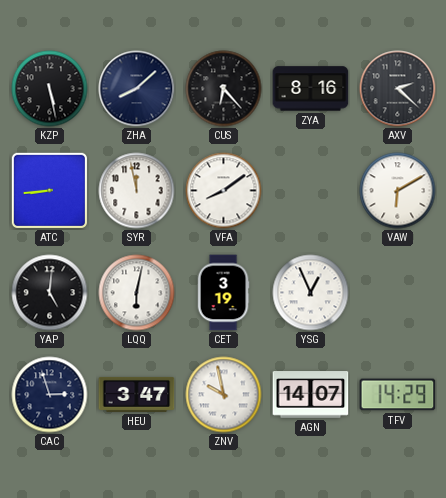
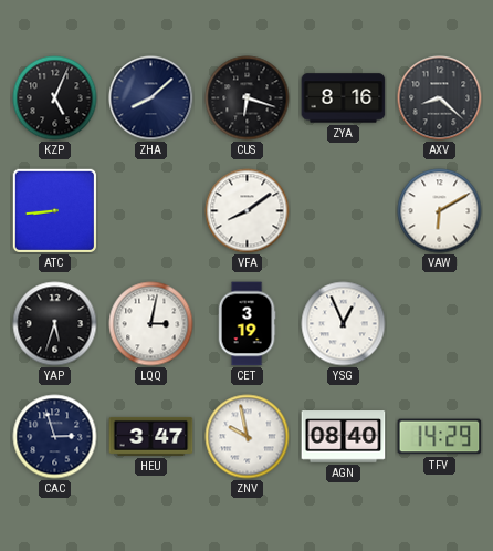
KZP: 5:28 -> 5:04
CUS: 6:23 -> 6:18
AXV: 2:22 -> 8:22
SYR: 11:58 -> none
YAP: 5:01 -> 5:33
LQQ: 6:02 -> 3:02
AGN: 14:07 -> 08:40
